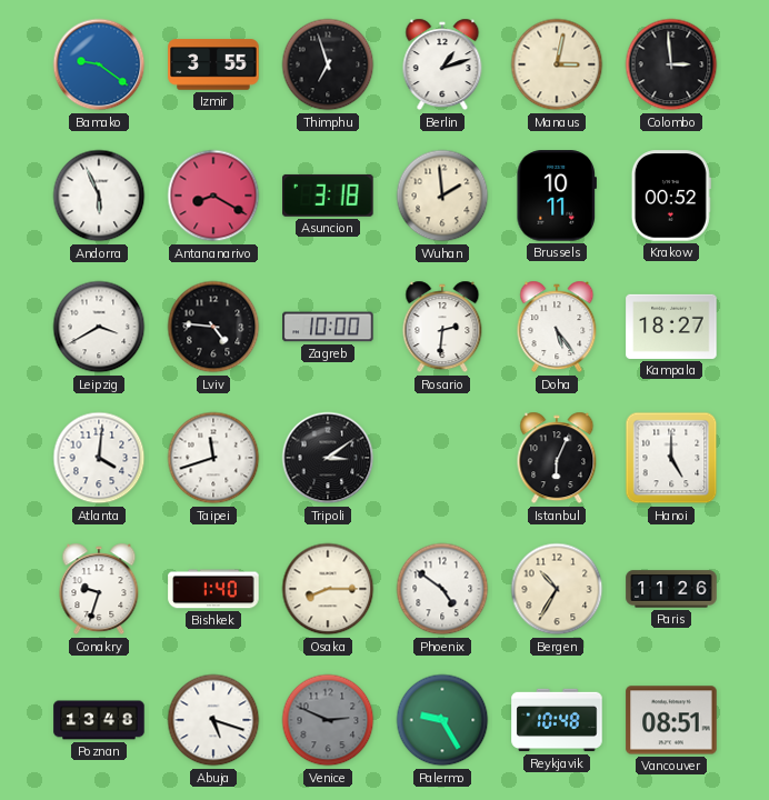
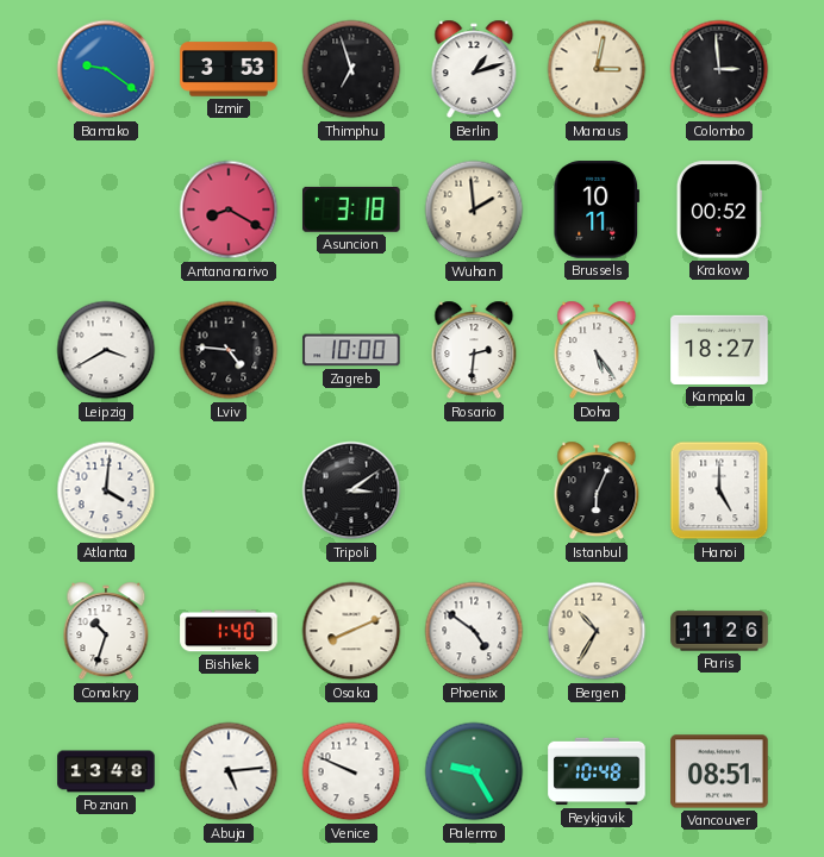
Izmir: 3:55 -> 3:53
Andorra: 5:56 -> none
Taipei: 11:42 -> none
Conakry: 9:33 -> 10:33
Osaka: 8:15 -> 8:11
Abuja: 5:18 -> 5:14
Venice: 2:49 -> 9:49
Venice dial: grey -> white
